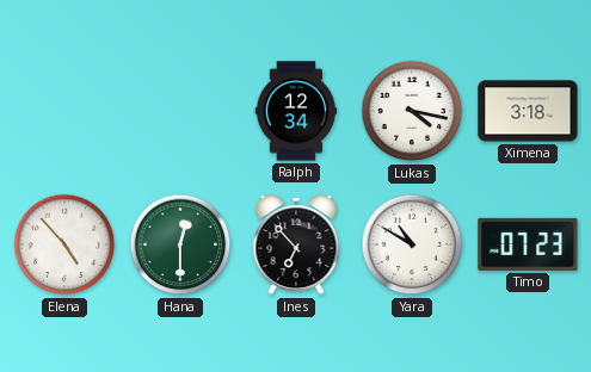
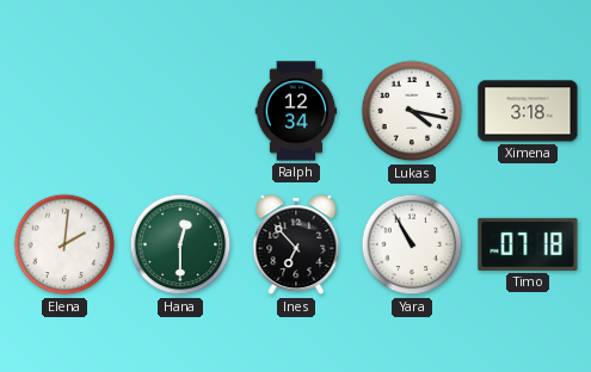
Elena: 4:53 -> 2:01
Yara: 10:50 -> 10:55
Timo: 07:23 -> 07:18
